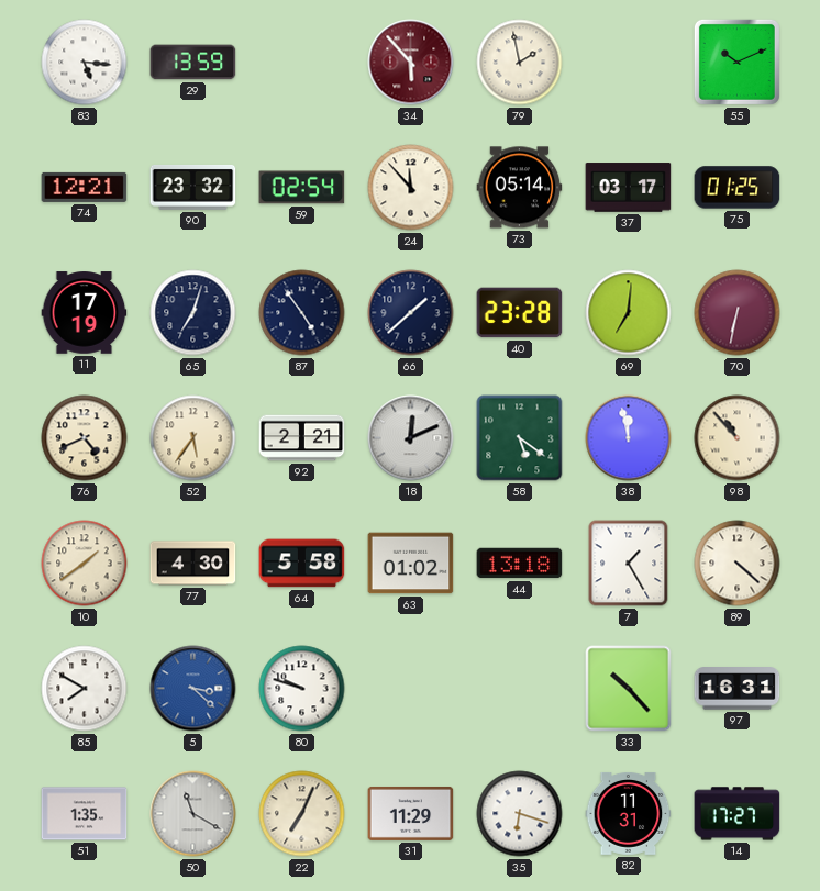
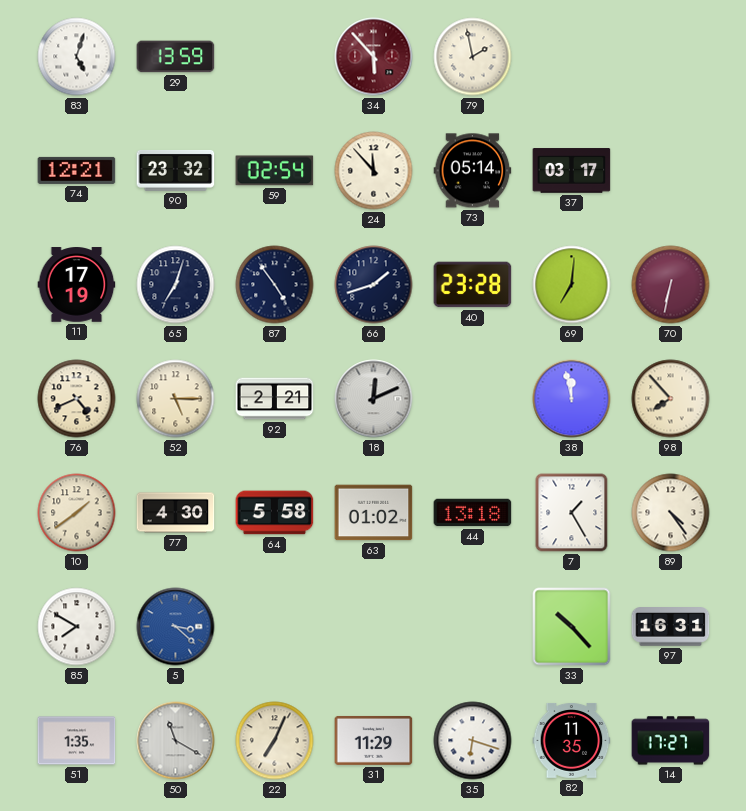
83: 5:16 -> 5:03
55: 10:11 -> none
75: 01:25 -> none
66: 1:38 -> 1:42
52: 5:36 -> 5:15
58: 5:21 -> none
98: 10:53 -> 7:53
89: 4:22 -> 4:24
80: 9:48 -> none
82: 11:31 -> 11:35
